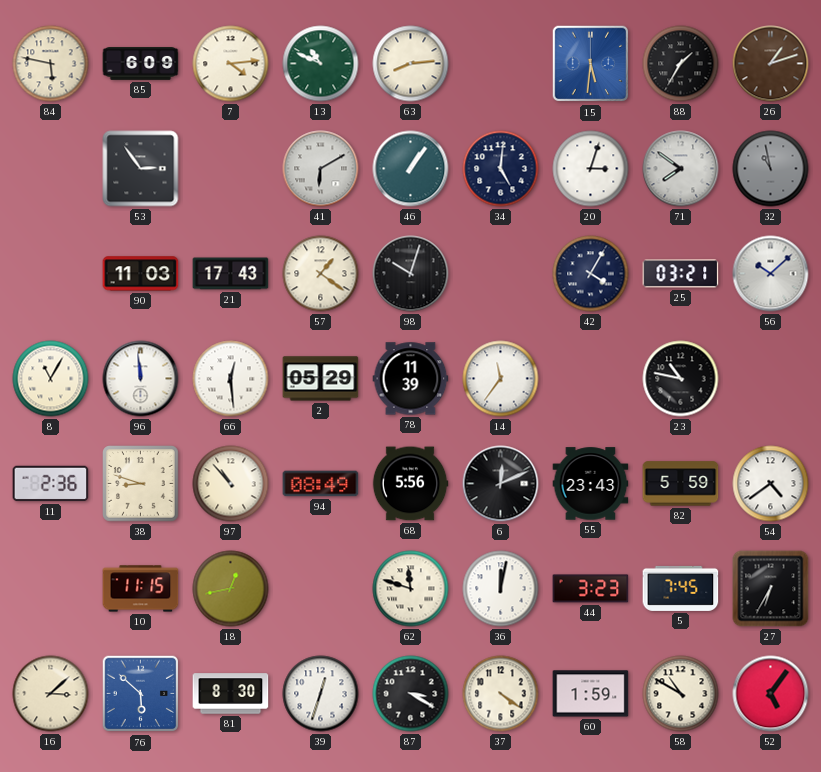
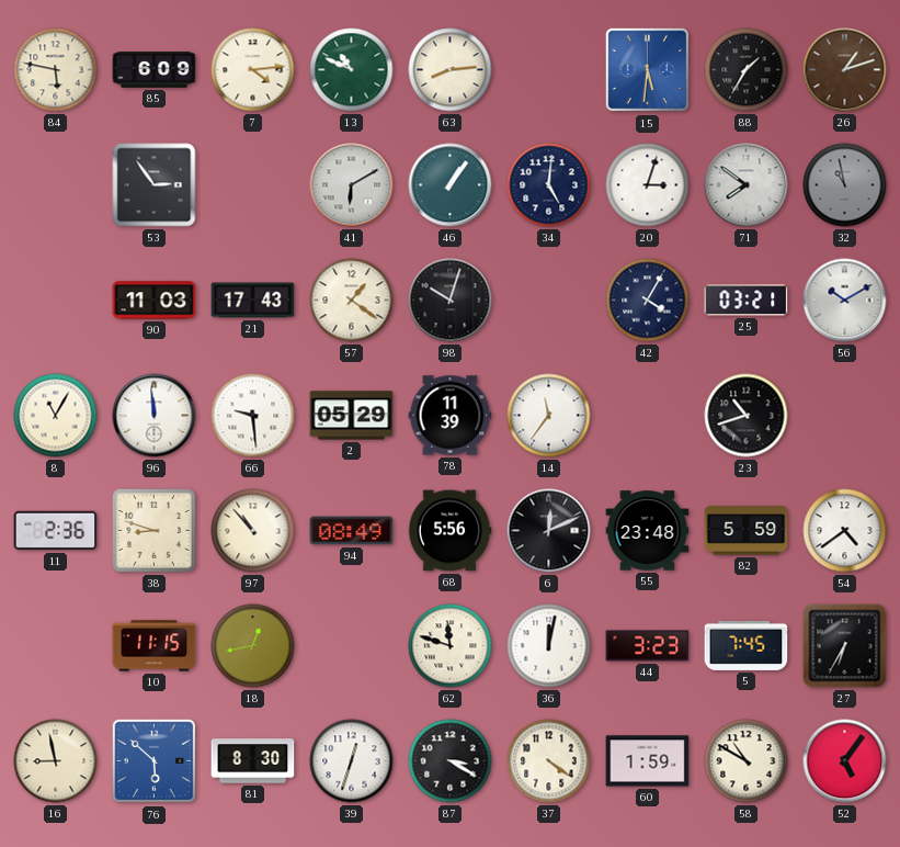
56: 10:08 -> 10:10
66: 12:29 -> 9:29
23: 10:47 -> 10:42
55: 23:43 -> 23:48
16: 3:08 -> 8:58
